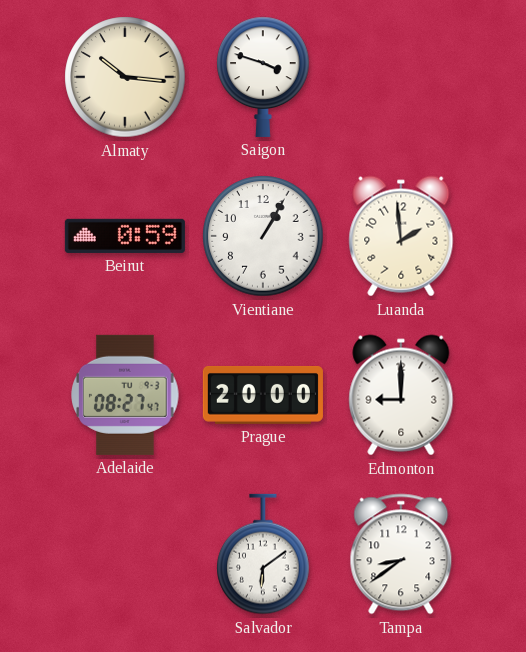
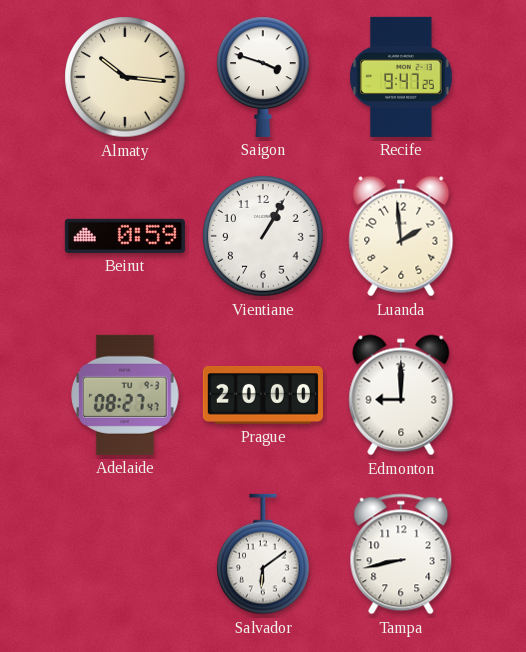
Recife: none -> 9:47
Tampa: 8:39 -> 8:43
